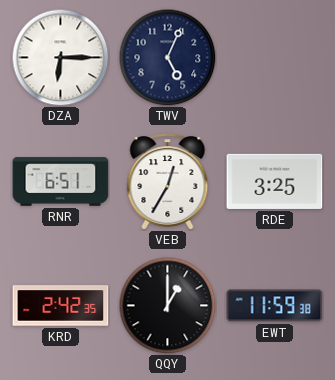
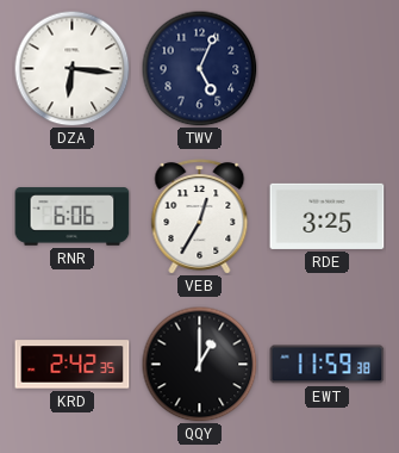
DZA: 6:15 -> 6:16
RNR: 6:51 -> 6:06
